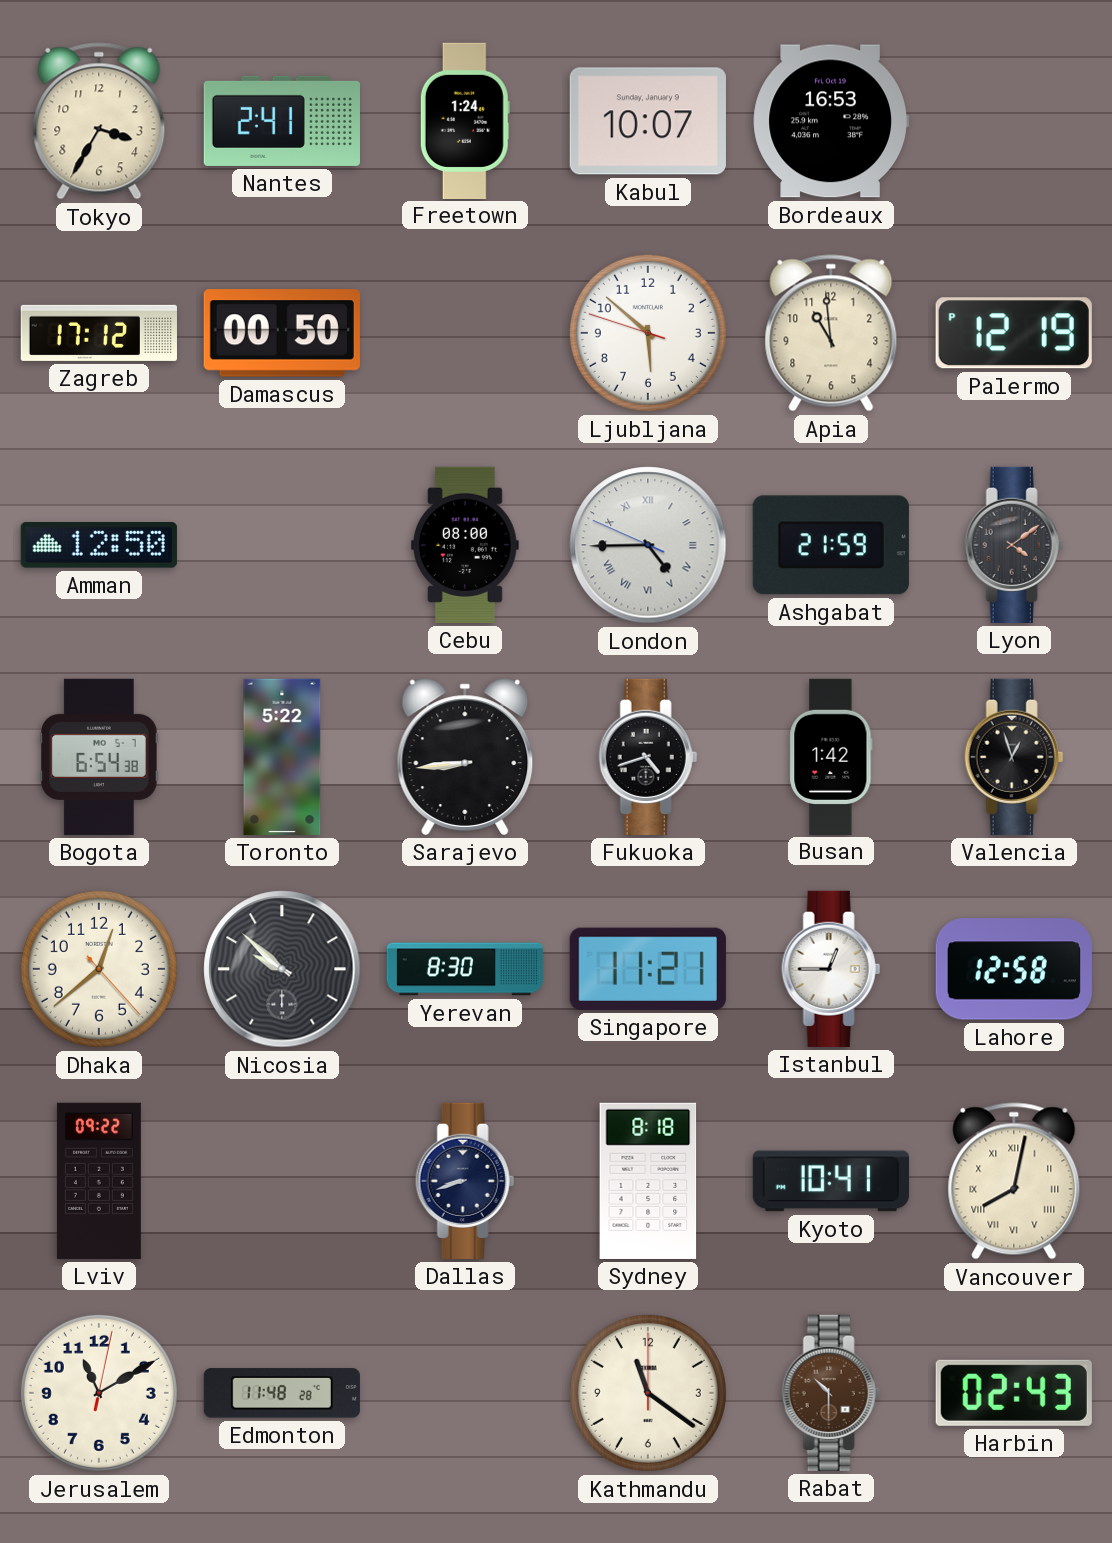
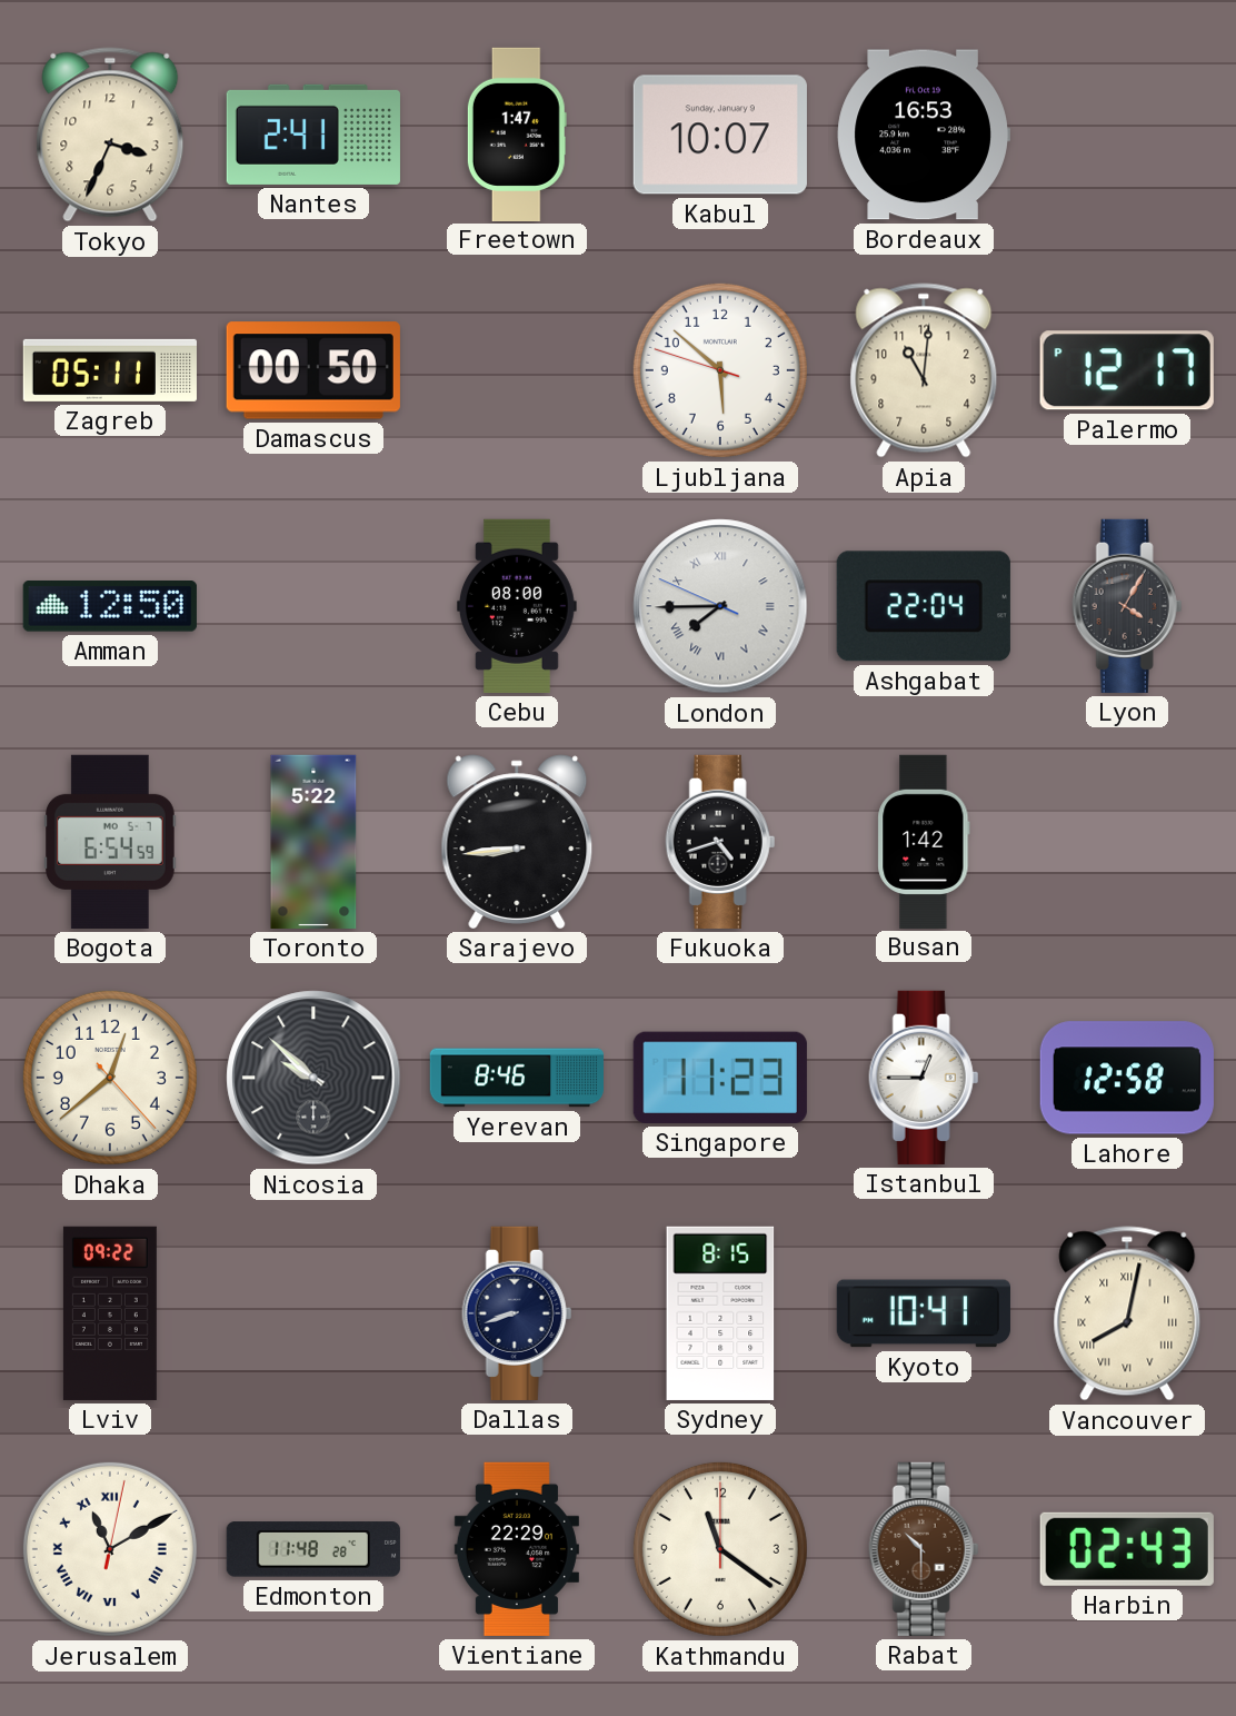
Tokyo: 3:35 -> 3:34
Freetown: 1:24 -> 1:47
Zagreb: 17:12 -> 05:11
Apia: 10:59 -> 11:01
Palermo: 12:19 -> 12:17
London: 4:44 -> 7:44
Ashgabat: 21:59 -> 22:04
Lyon: 4:09 -> 4:05
Bogota: 6:54:38 -> 6:54:59
Valencia: 12:57 -> none
Yerevan: 8:30 -> 8:46
Singapore: 11:21 -> 11:23
Sydney: 8:18 -> 8:15
Jerusalem numerals: Arabic -> Roman
Vientiane: none -> 22:29
